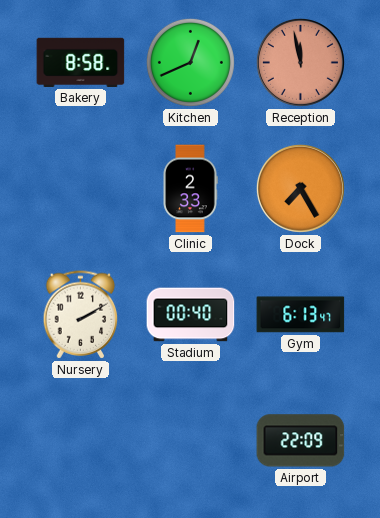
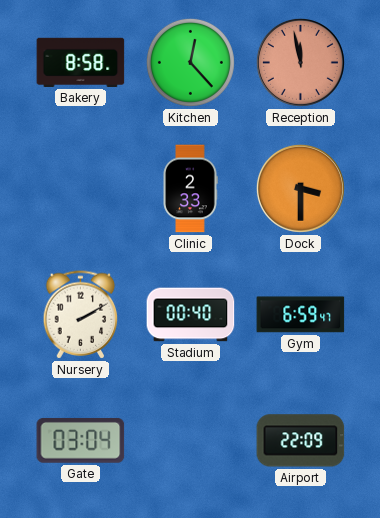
Kitchen: 12:41 -> 12:23
Dock: 7:25 -> 3:30
Gym: 6:13 -> 6:59
Gate: none -> 03:04
